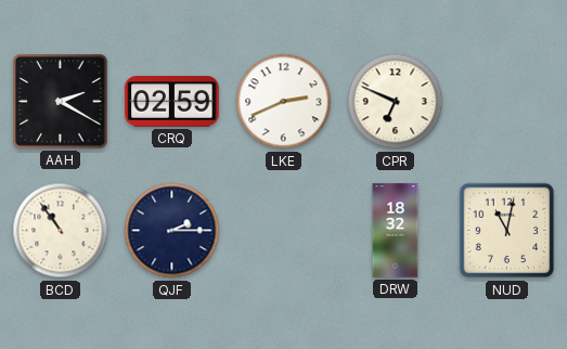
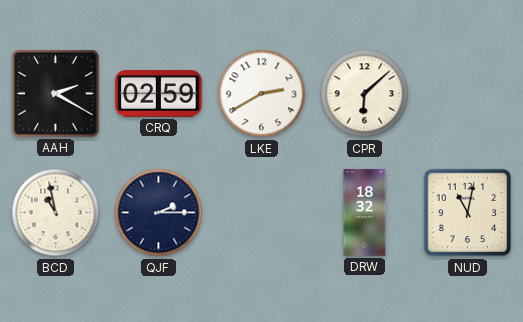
LKE: 2:41 -> 2:40
CPR: 6:49 -> 6:08
BCD: 10:54 -> 10:58
